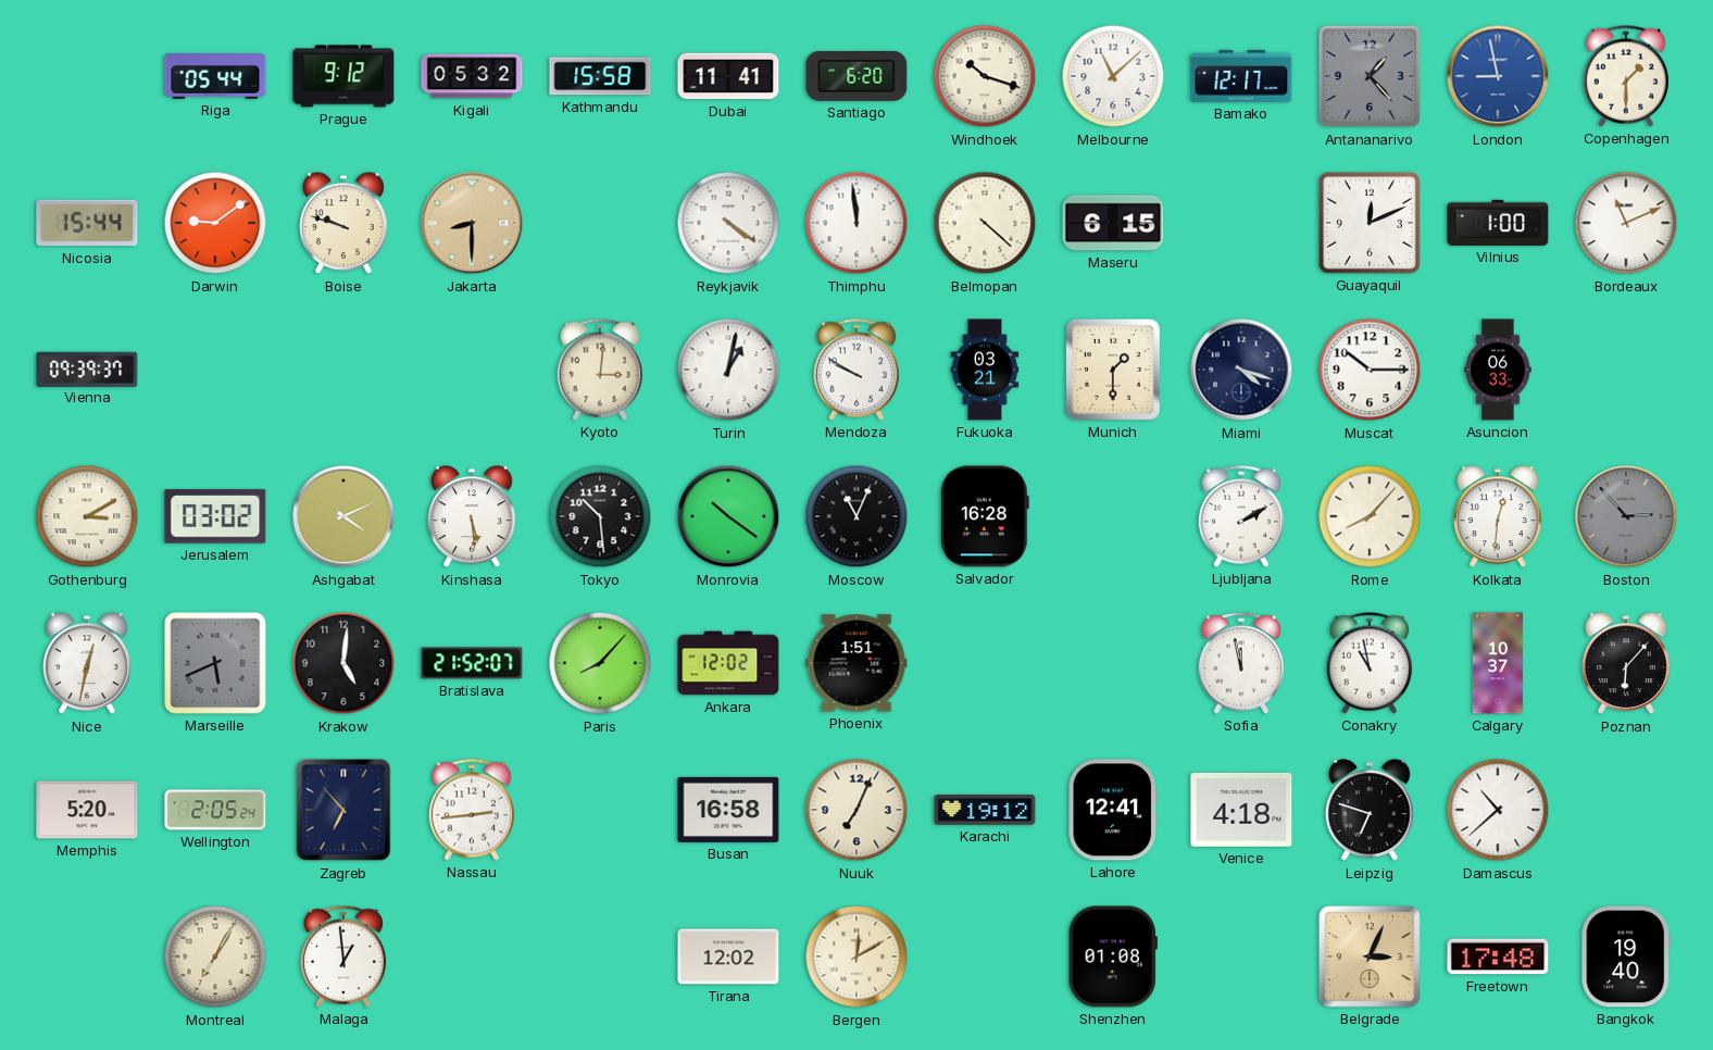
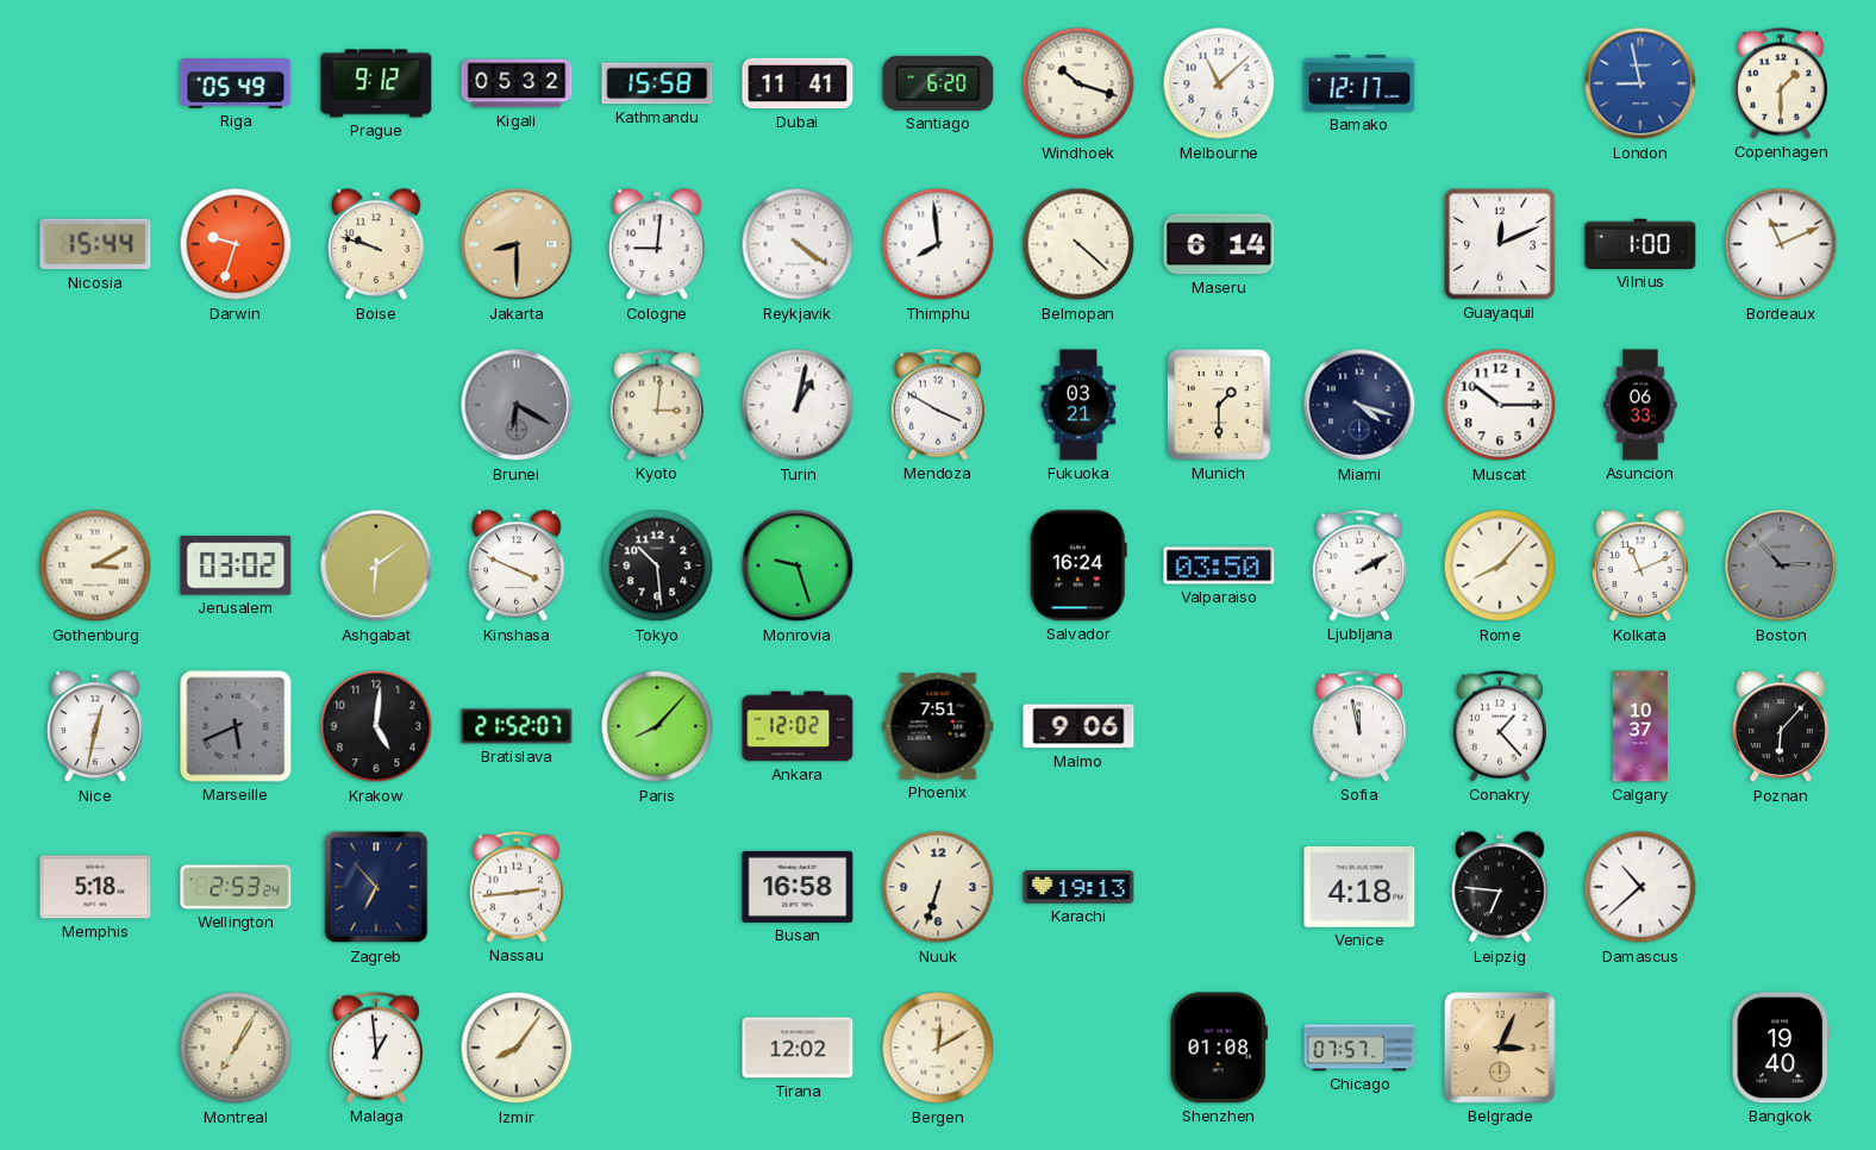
Riga: 05:44 -> 05:49
Antananarivo: 1:23 -> none
Darwin: 9:09 -> 9:33
Cologne: none -> 9:01
Thimphu: 11:59 -> 7:59
Maseru: 6:15 -> 6:14
Vienna: 09:39 -> none
Brunei: none -> 6:20
Mendoza: 9:50 -> 3:50
Ashgabat: 4:11 -> 6:09
Kinshasa: 5:29 -> 3:49
Monrovia: 10:21 -> 9:27
Moscow: 11:04 -> none
Salvador: 16:28 -> 16:24
Valparaiso: none -> 03:50
Kolkata: 12:31 -> 11:11
Phoenix: 1:51 -> 7:51
Malmo: none -> 9:06
Conakry: 10:58 -> 1:23
Memphis: 5:20 -> 5:18
Wellington: 2:05 -> 2:53
Nuuk: 7:04 -> 6:33
Karachi: 19:12 -> 19:13
Lahore: 12:41 -> none
Leipzig: 6:48 -> 6:46
Izmir: none -> 8:06
Chicago: none -> 07:57
Freetown: 17:48 -> none
